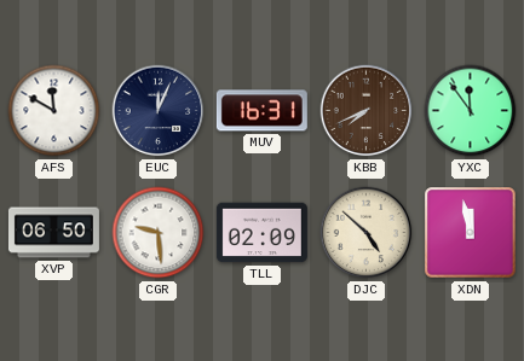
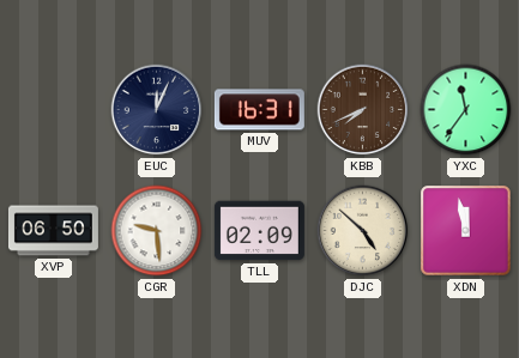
AFS: 11:50 -> none
YXC: 11:54 -> 11:36
